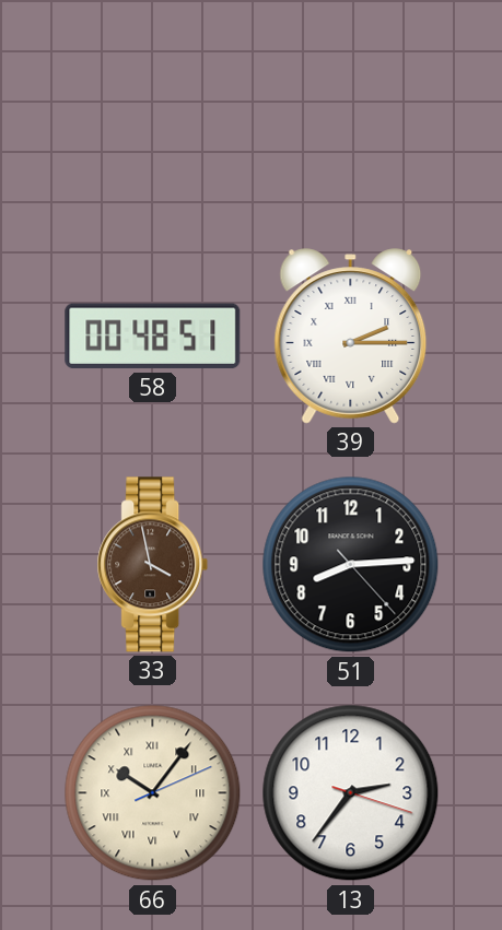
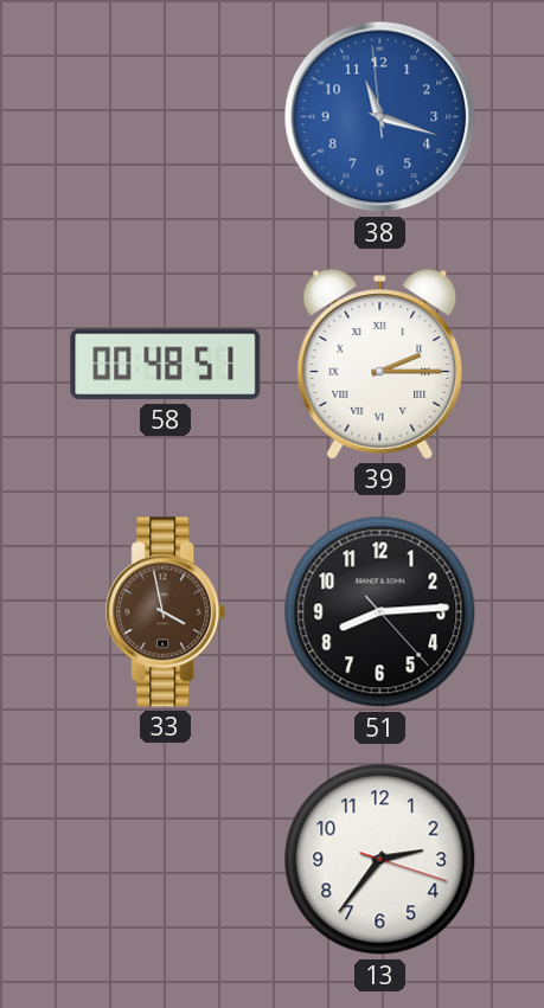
38: none -> 11:17
66: 10:06 -> none
